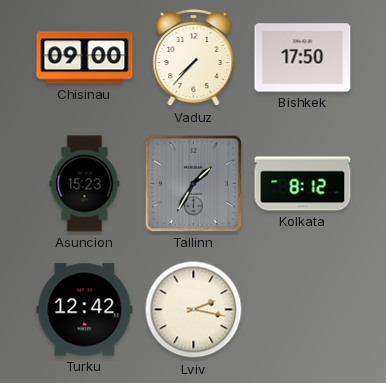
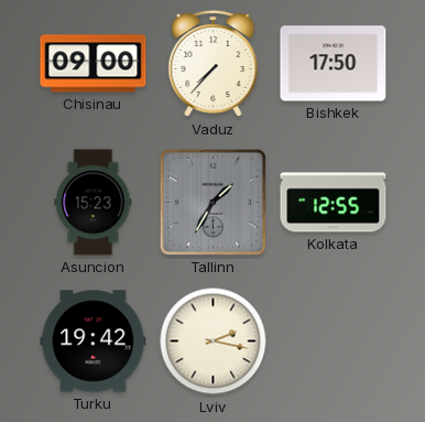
Kolkata: 8:12 -> 12:55
Turku: 12:42 -> 19:42
